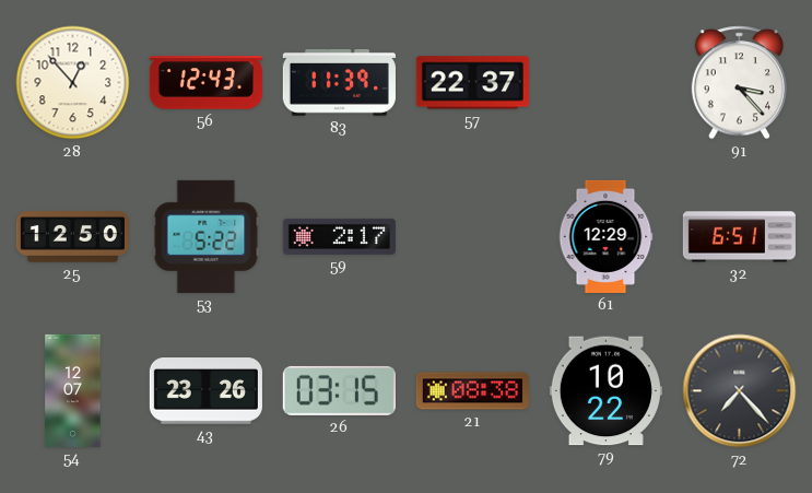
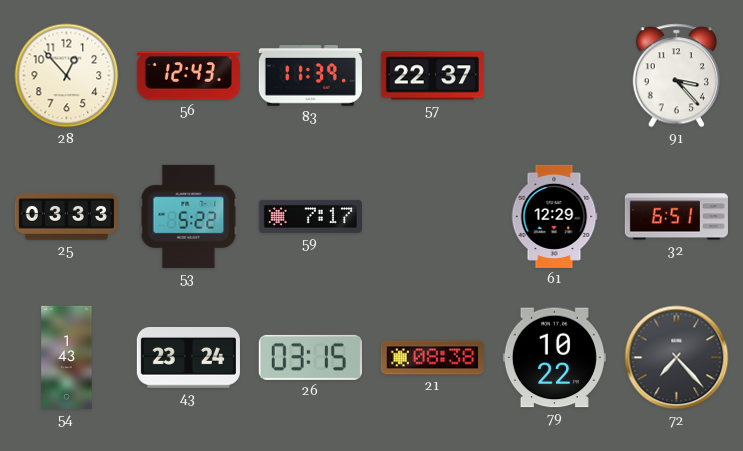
25: 12:50 -> 03:33
59: 2:17 -> 7:17
54: 12:07 -> 1:43
43: 23:26 -> 23:24
